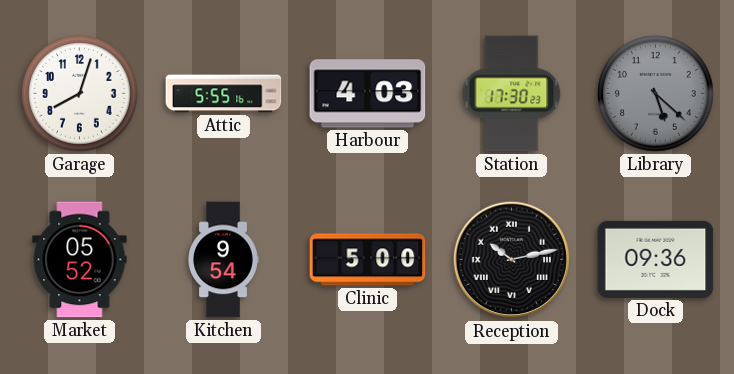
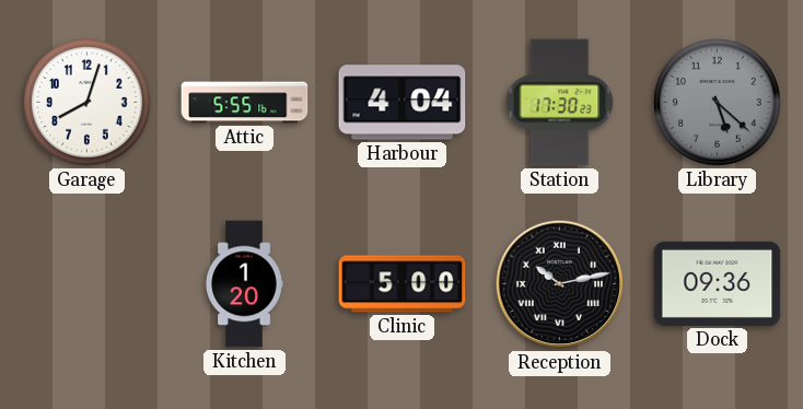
Harbour: 4:03 -> 4:04
Market: 05:52 -> none
Kitchen: 9:54 -> 1:20
